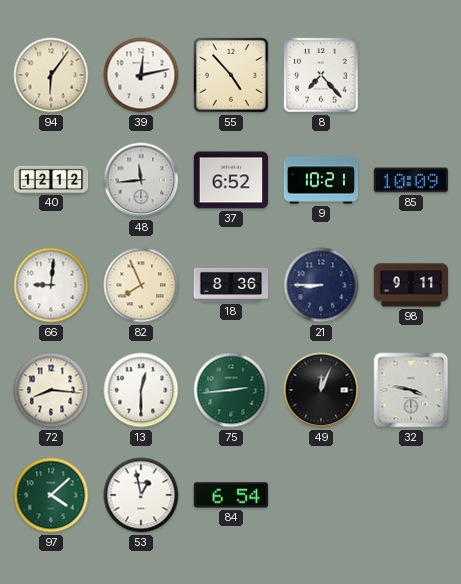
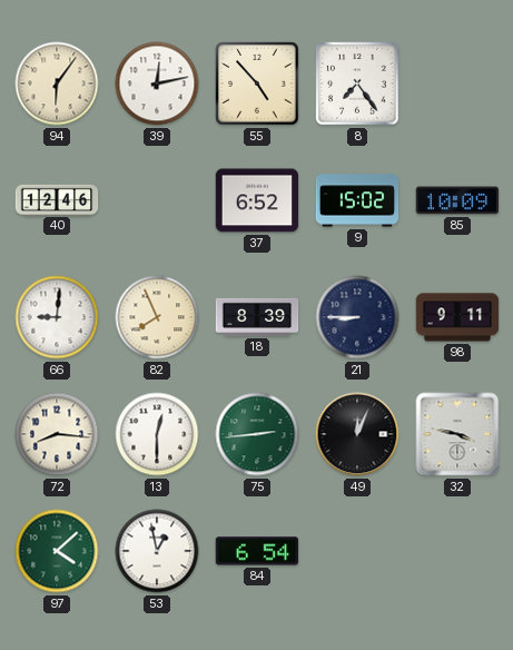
8: 7:23 -> 7:24
40: 12:12 -> 12:46
48: 11:44 -> none
9: 10:21 -> 15:02
18: 8:36 -> 8:39
